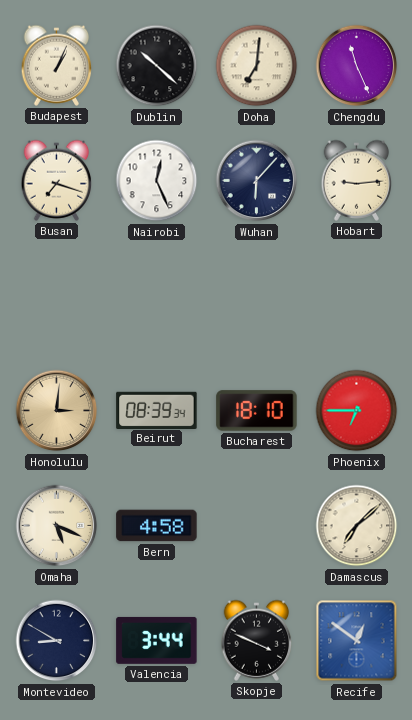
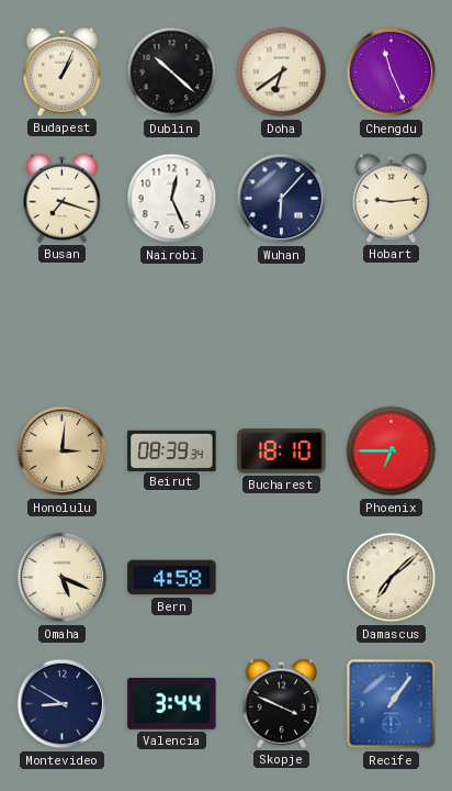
Doha: 7:01 -> 6:39
Recife: 12:51 -> 1:06
